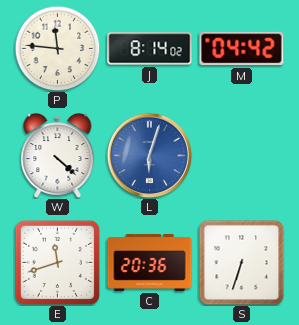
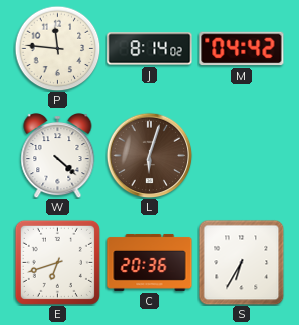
L dial: blue -> brown
E: 11:42 -> 6:42
S: 6:33 -> 6:35
